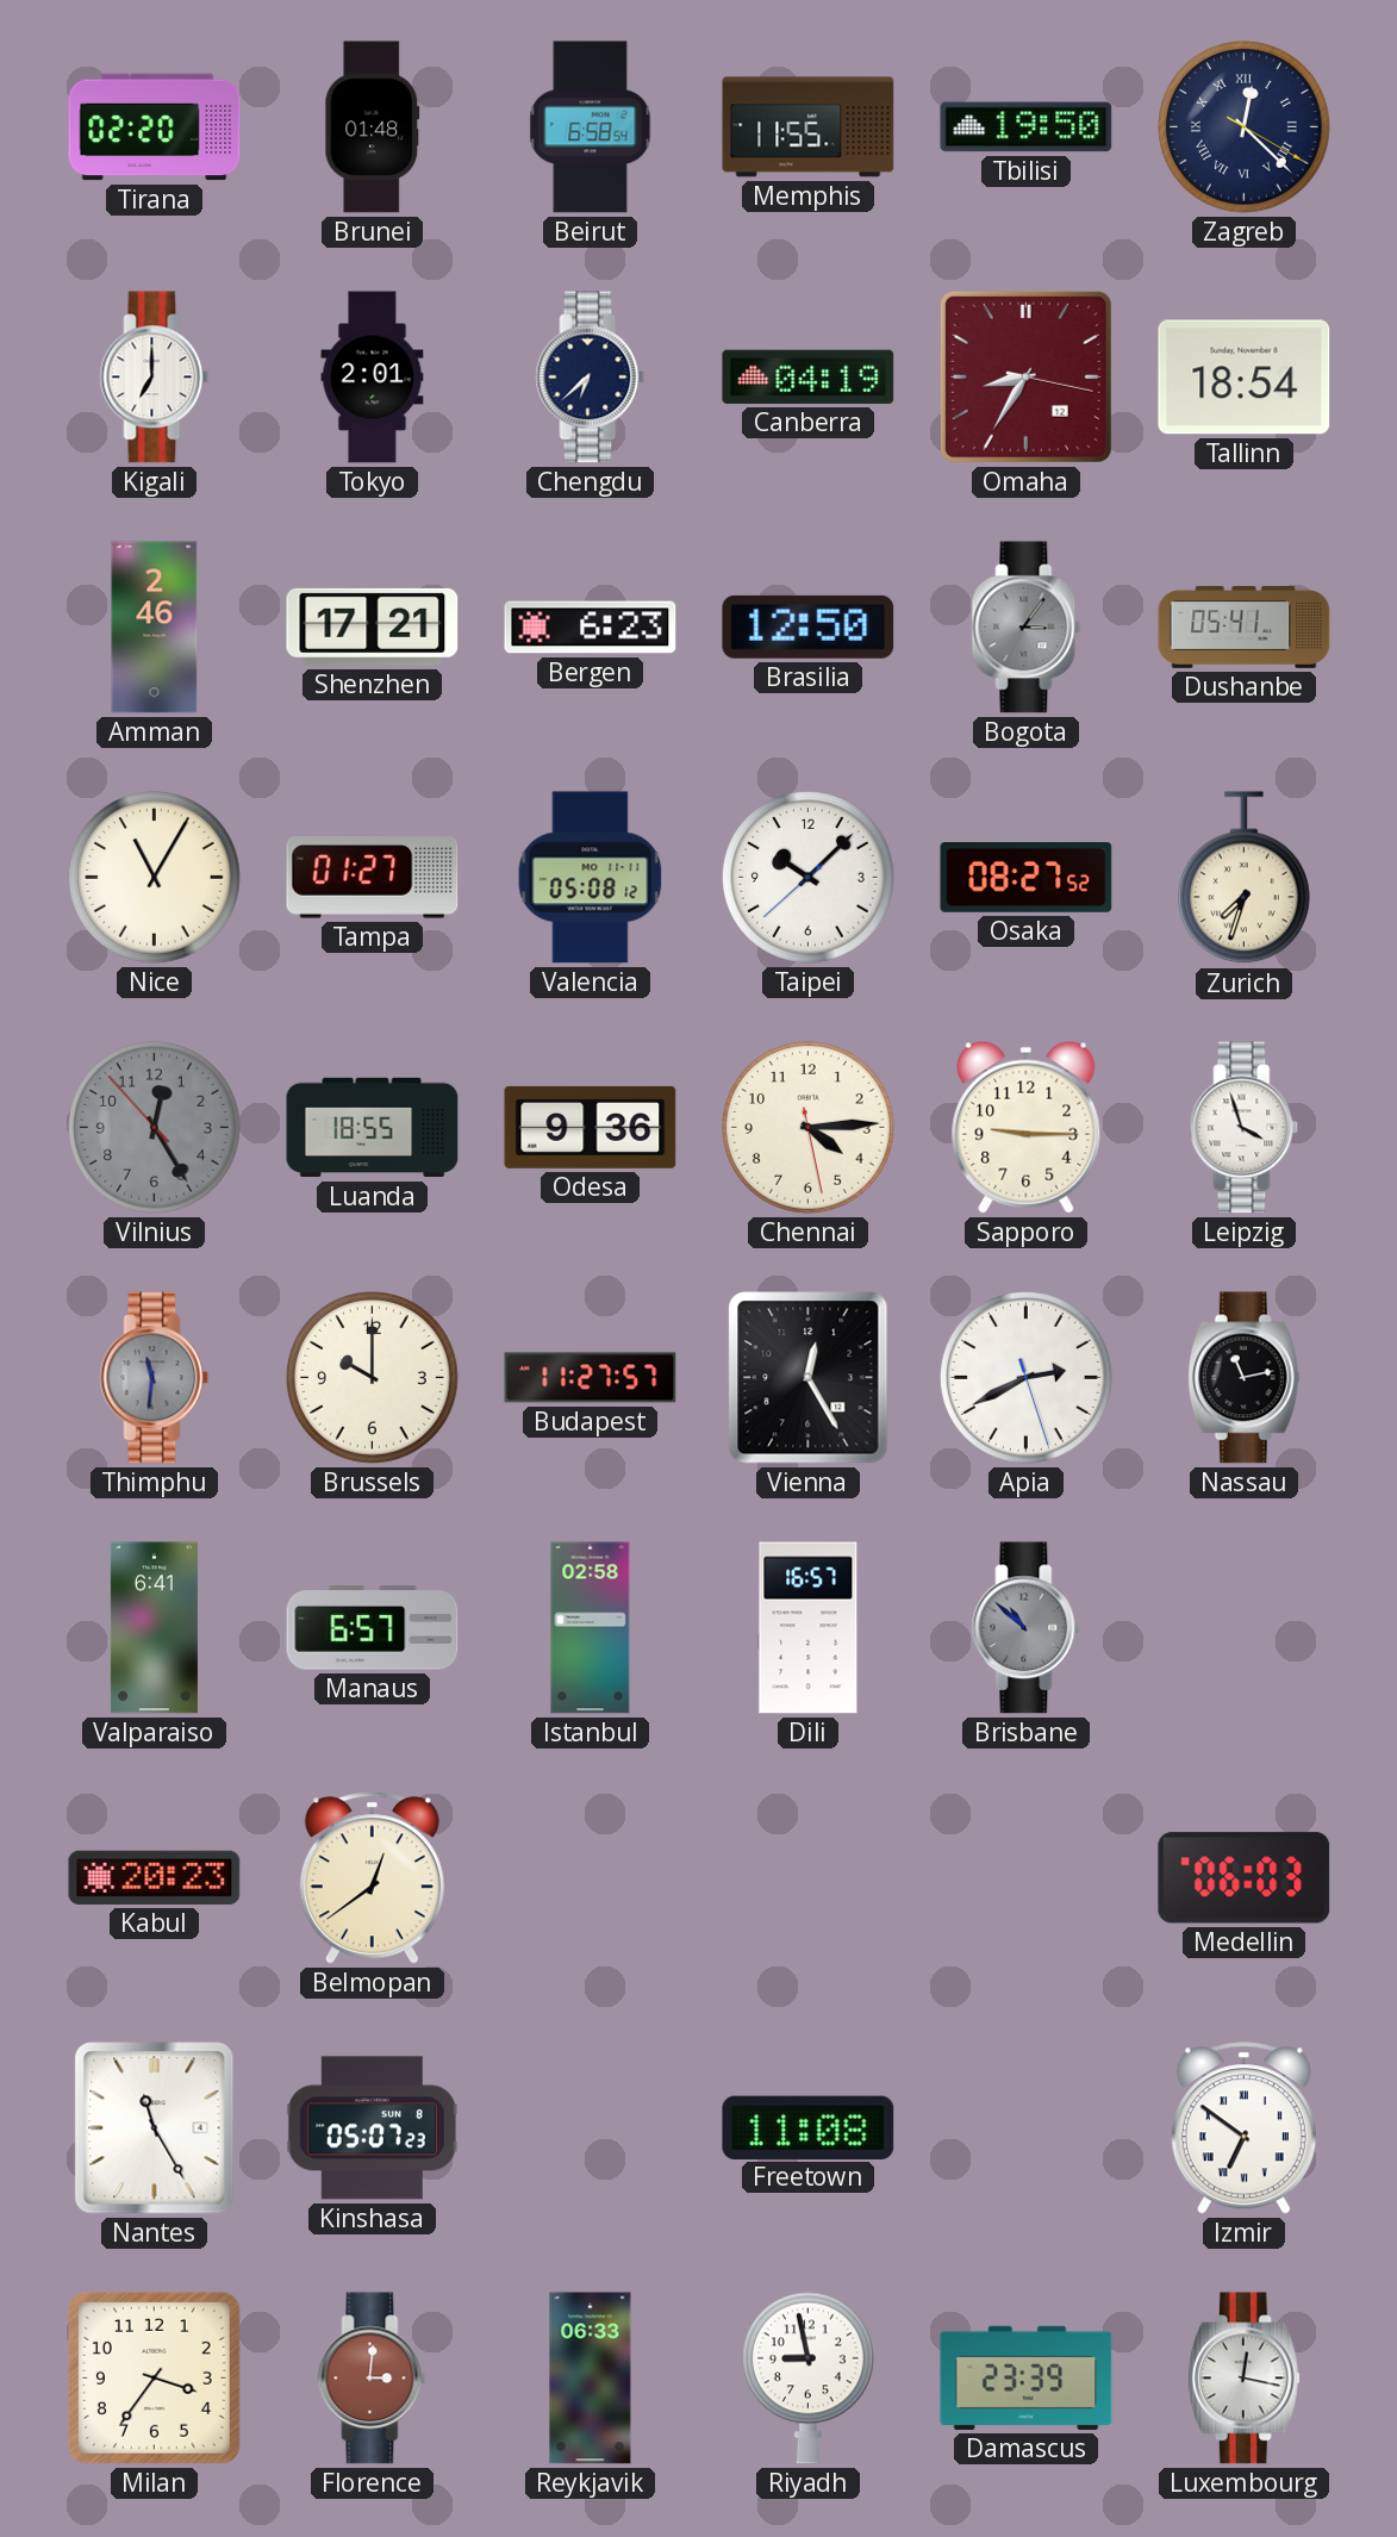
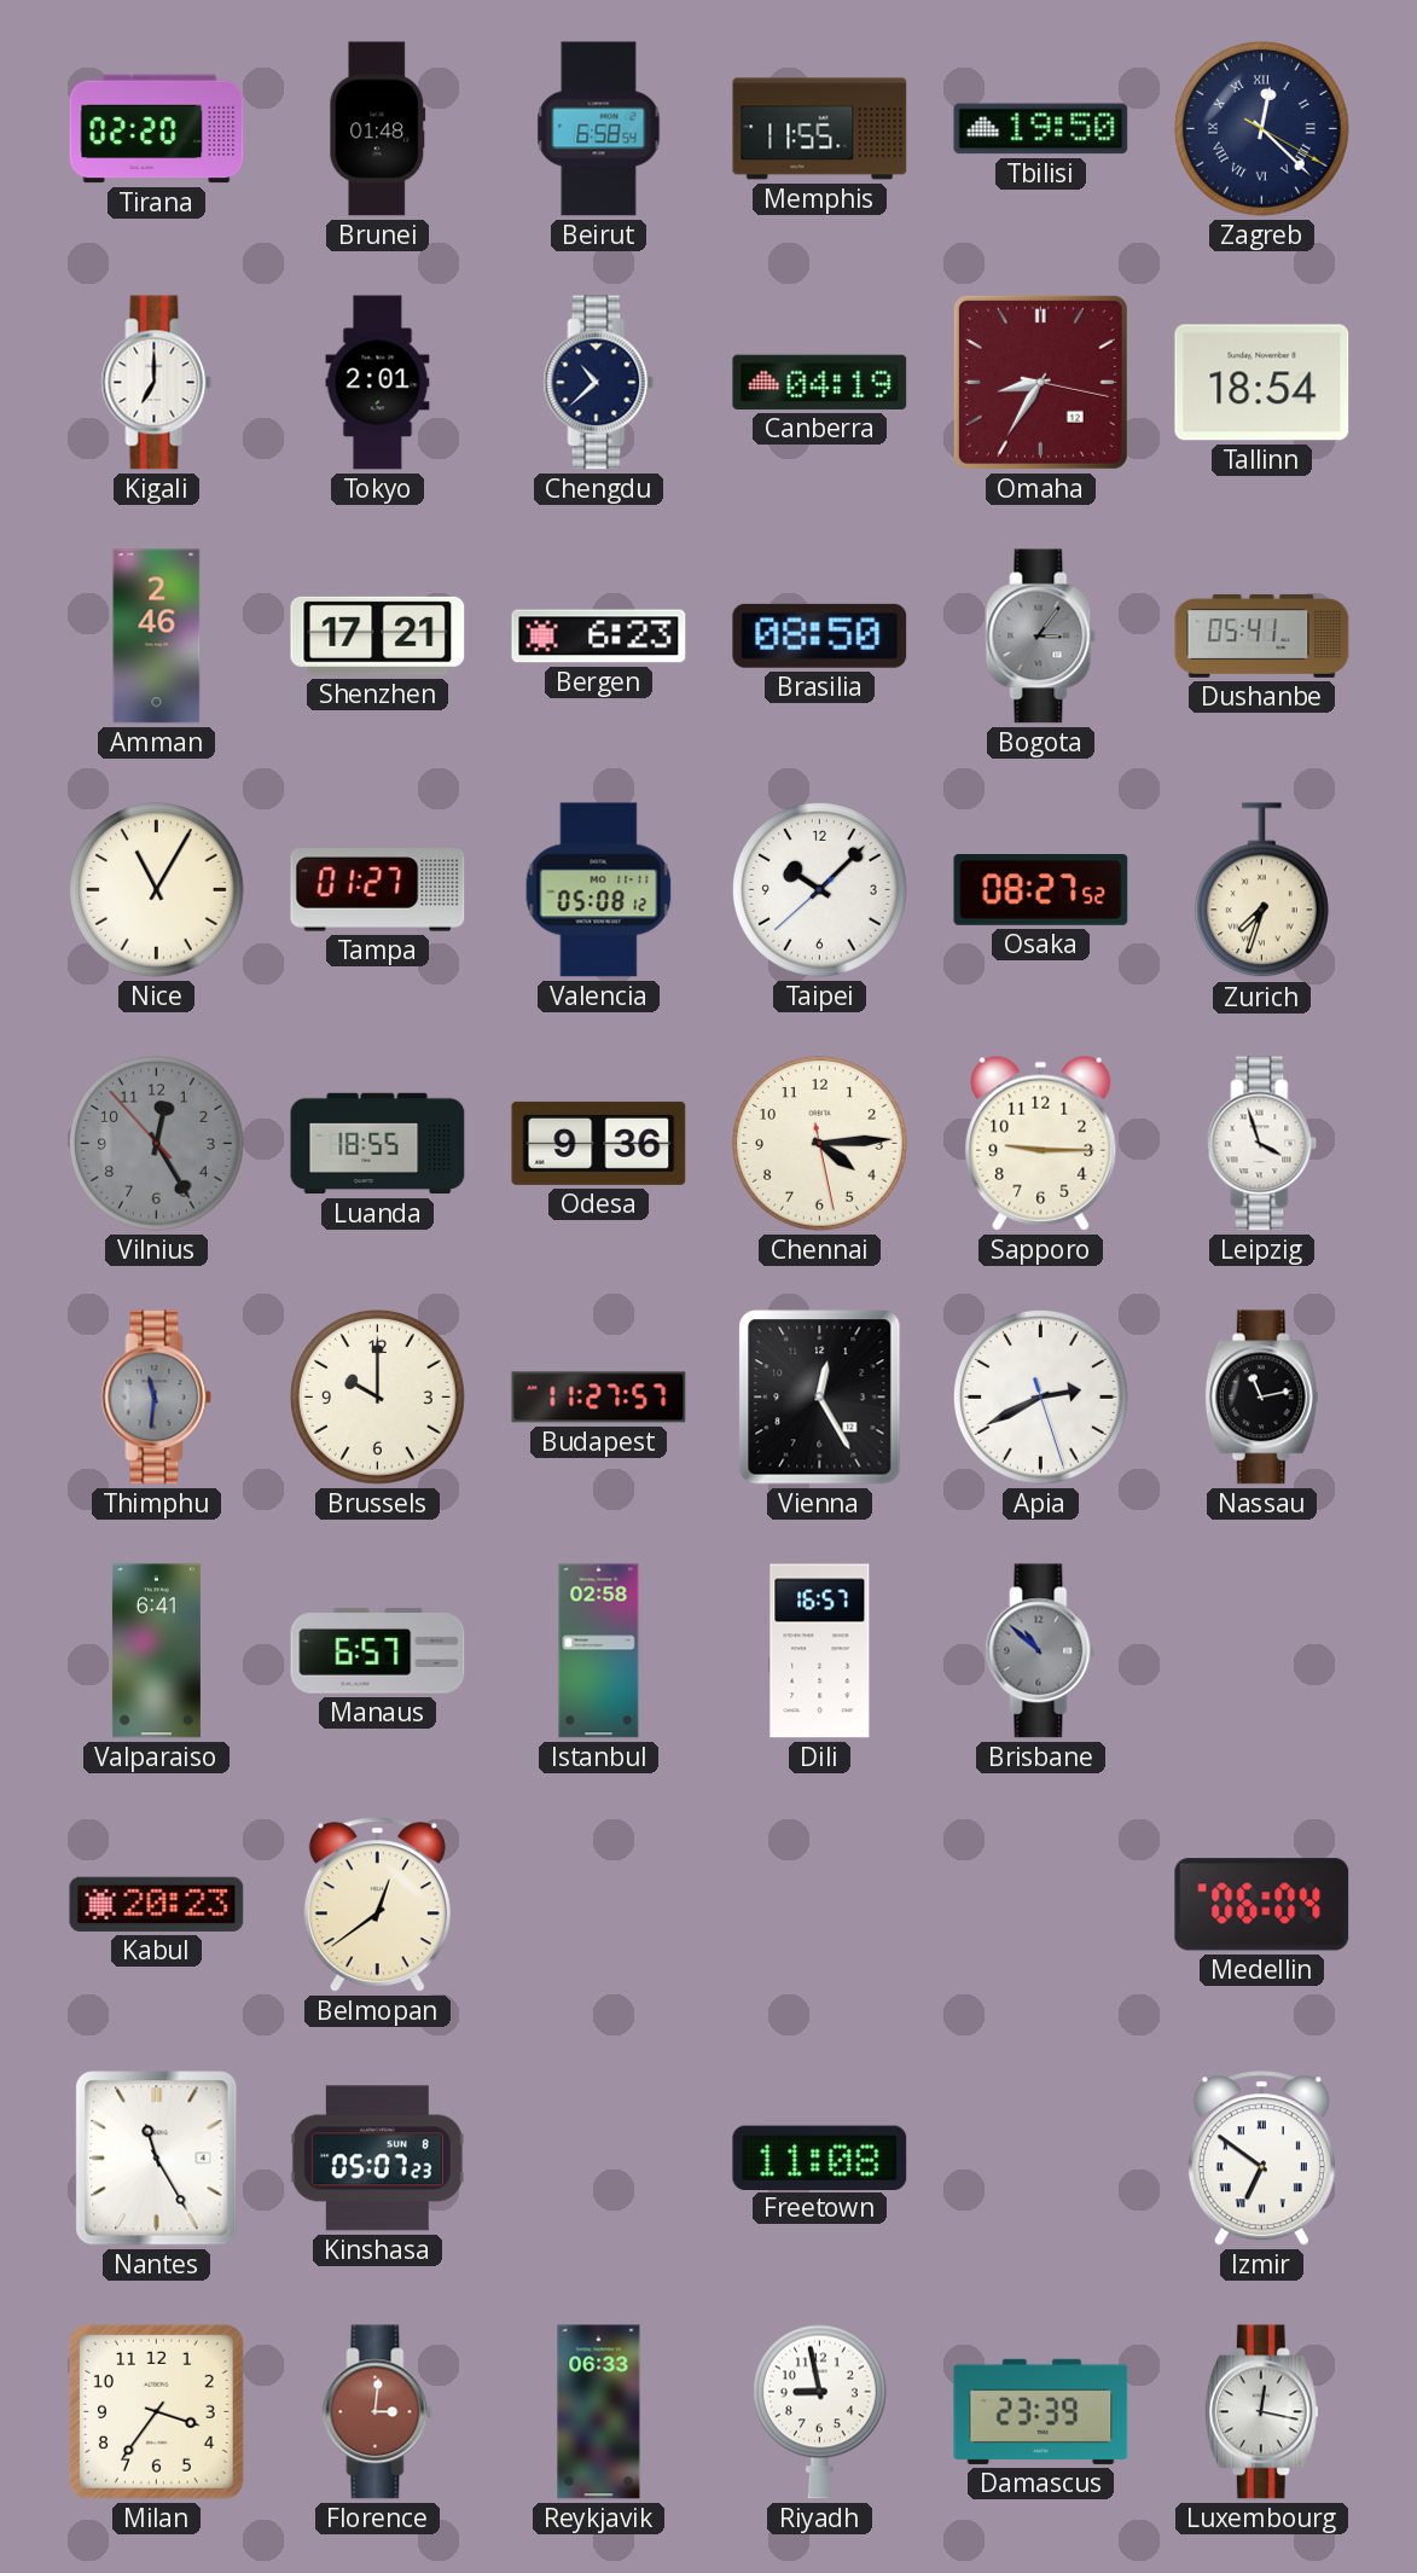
Chengdu: 6:38 -> 10:38
Brasilia: 12:50 -> 08:50
Medellin: 06:03 -> 06:04
